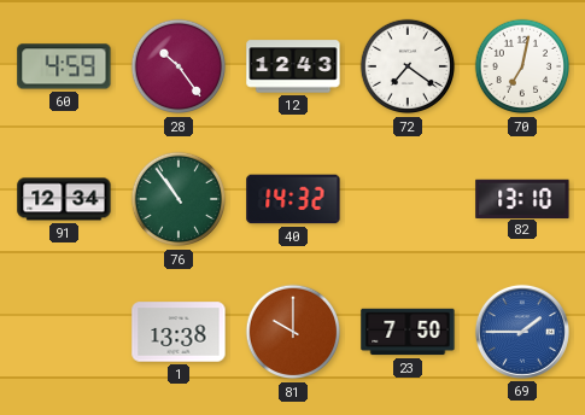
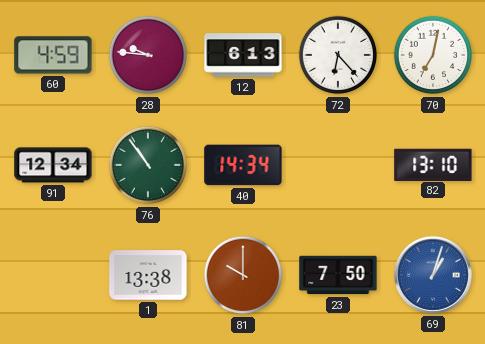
28: 10:24 -> 9:46
12: 12:43 -> 6:13
72: 7:21 -> 6:23
40: 14:32 -> 14:34
69: 1:45 -> 1:03
